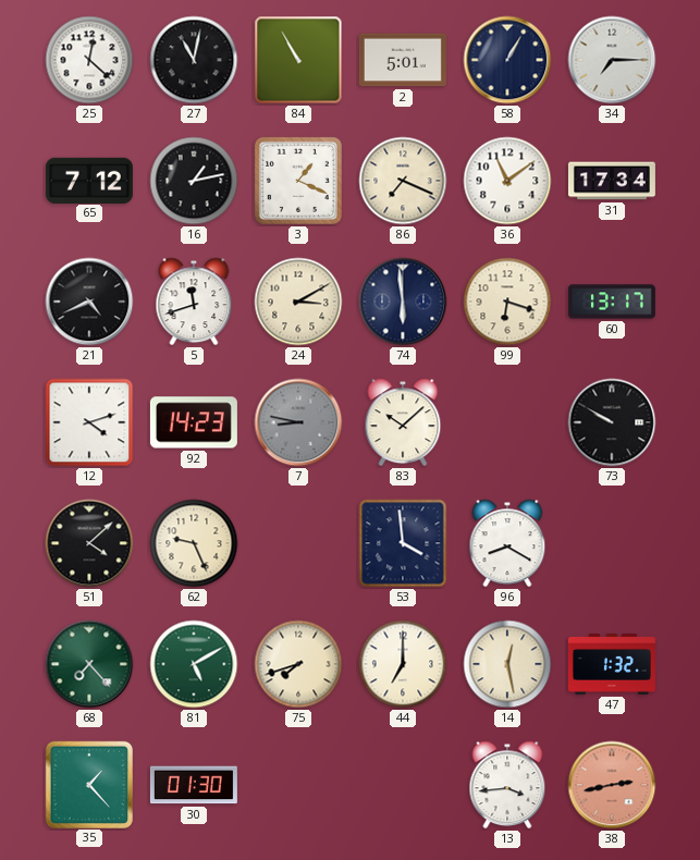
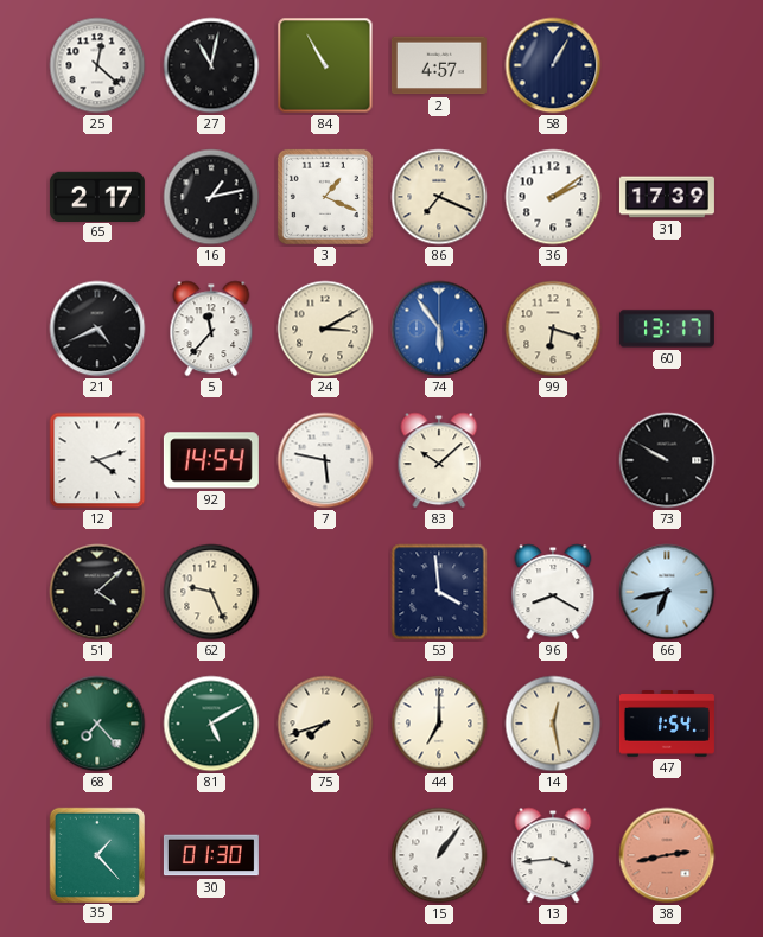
2: 5:01 -> 4:57
34: 7:15 -> none
65: 7:12 -> 2:17
36: 11:09 -> 2:09
31: 17:34 -> 17:39
5: 11:42 -> 11:37
74: 5:59 -> 5:54
74 dial: navy -> blue
92: 14:23 -> 14:54
7: 8:47 -> 5:47
7 dial: grey -> white
66: none -> 6:43
47: 1:32 -> 1:54
15: none -> 1:06
